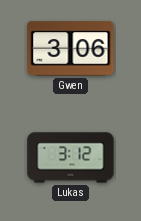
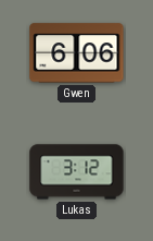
Gwen: 3:06 -> 6:06
